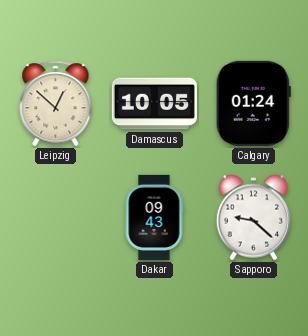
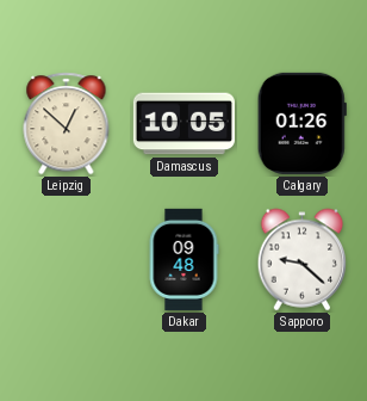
Calgary: 01:24 -> 01:26
Dakar: 09:43 -> 09:48
